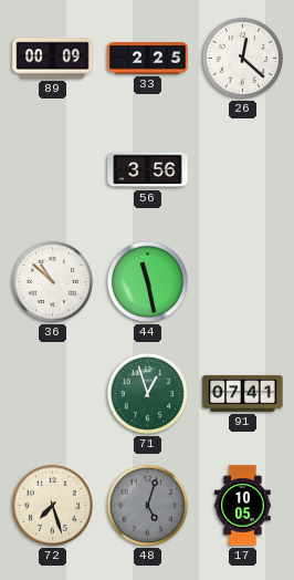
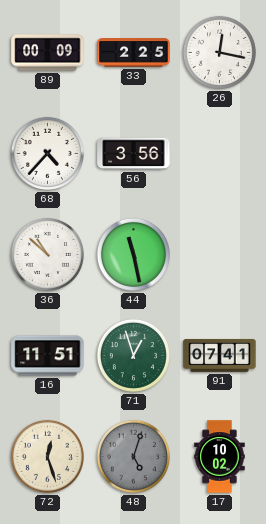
26: 12:22 -> 12:17
68: none -> 4:37
16: none -> 11:51
72: 7:27 -> 12:27
17: 10:05 -> 10:02
